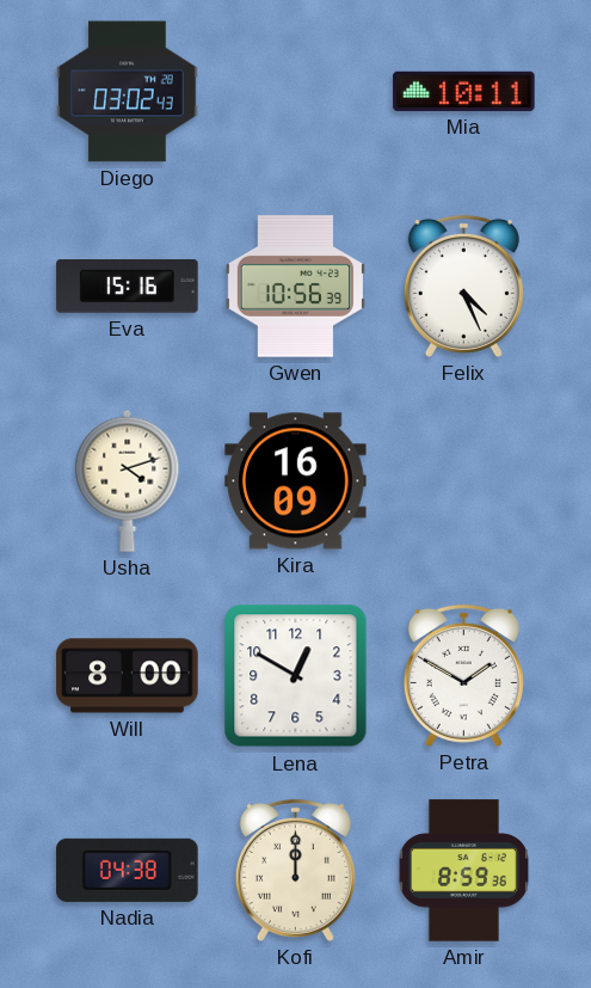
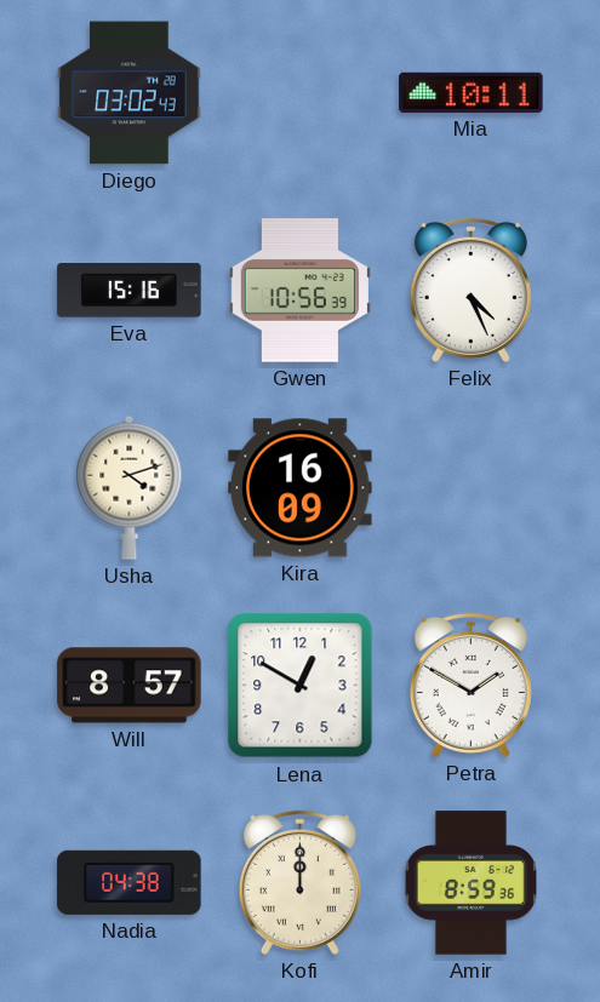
Will: 8:00 -> 8:57
